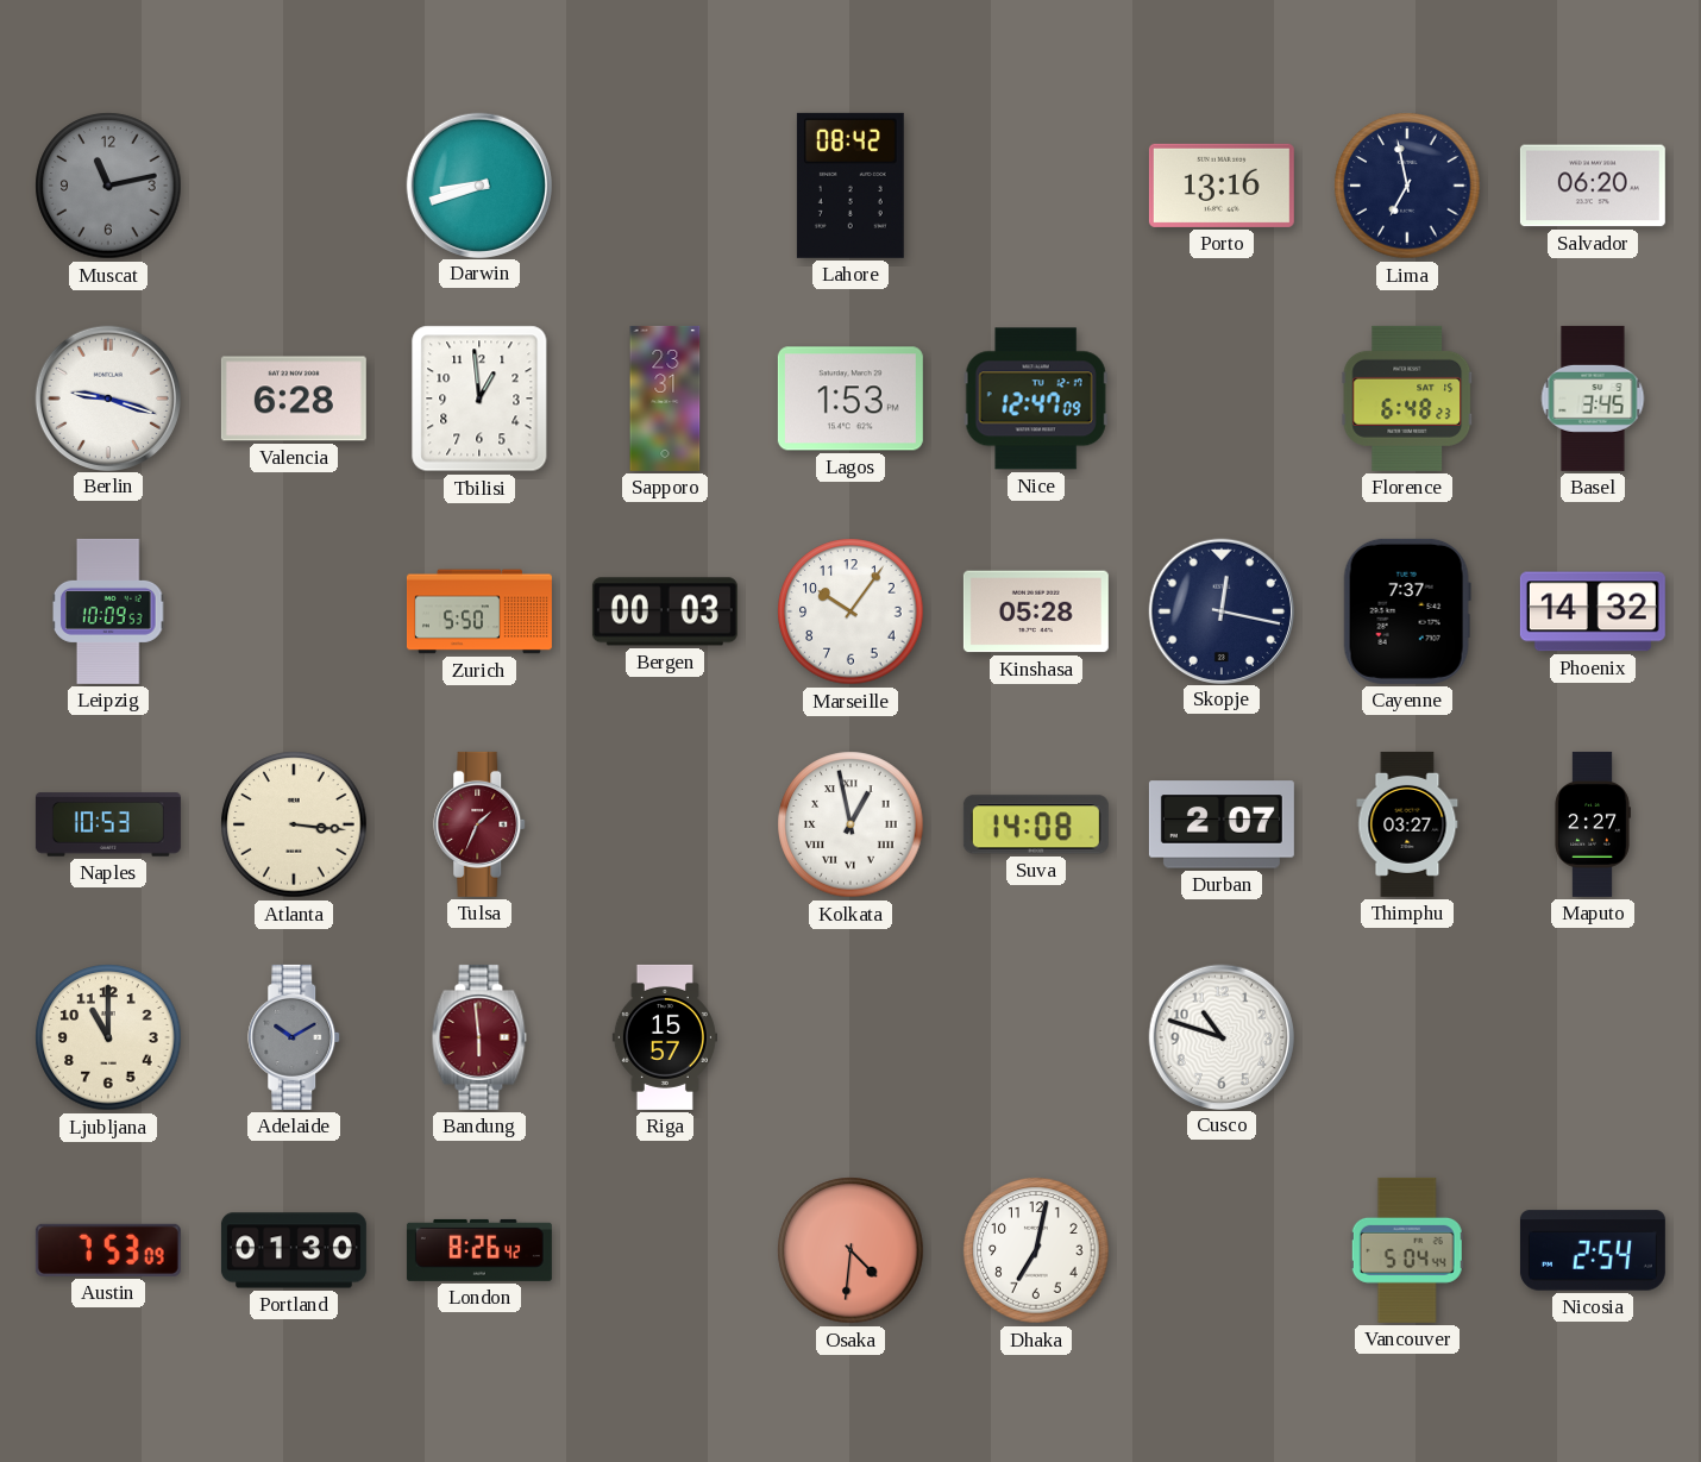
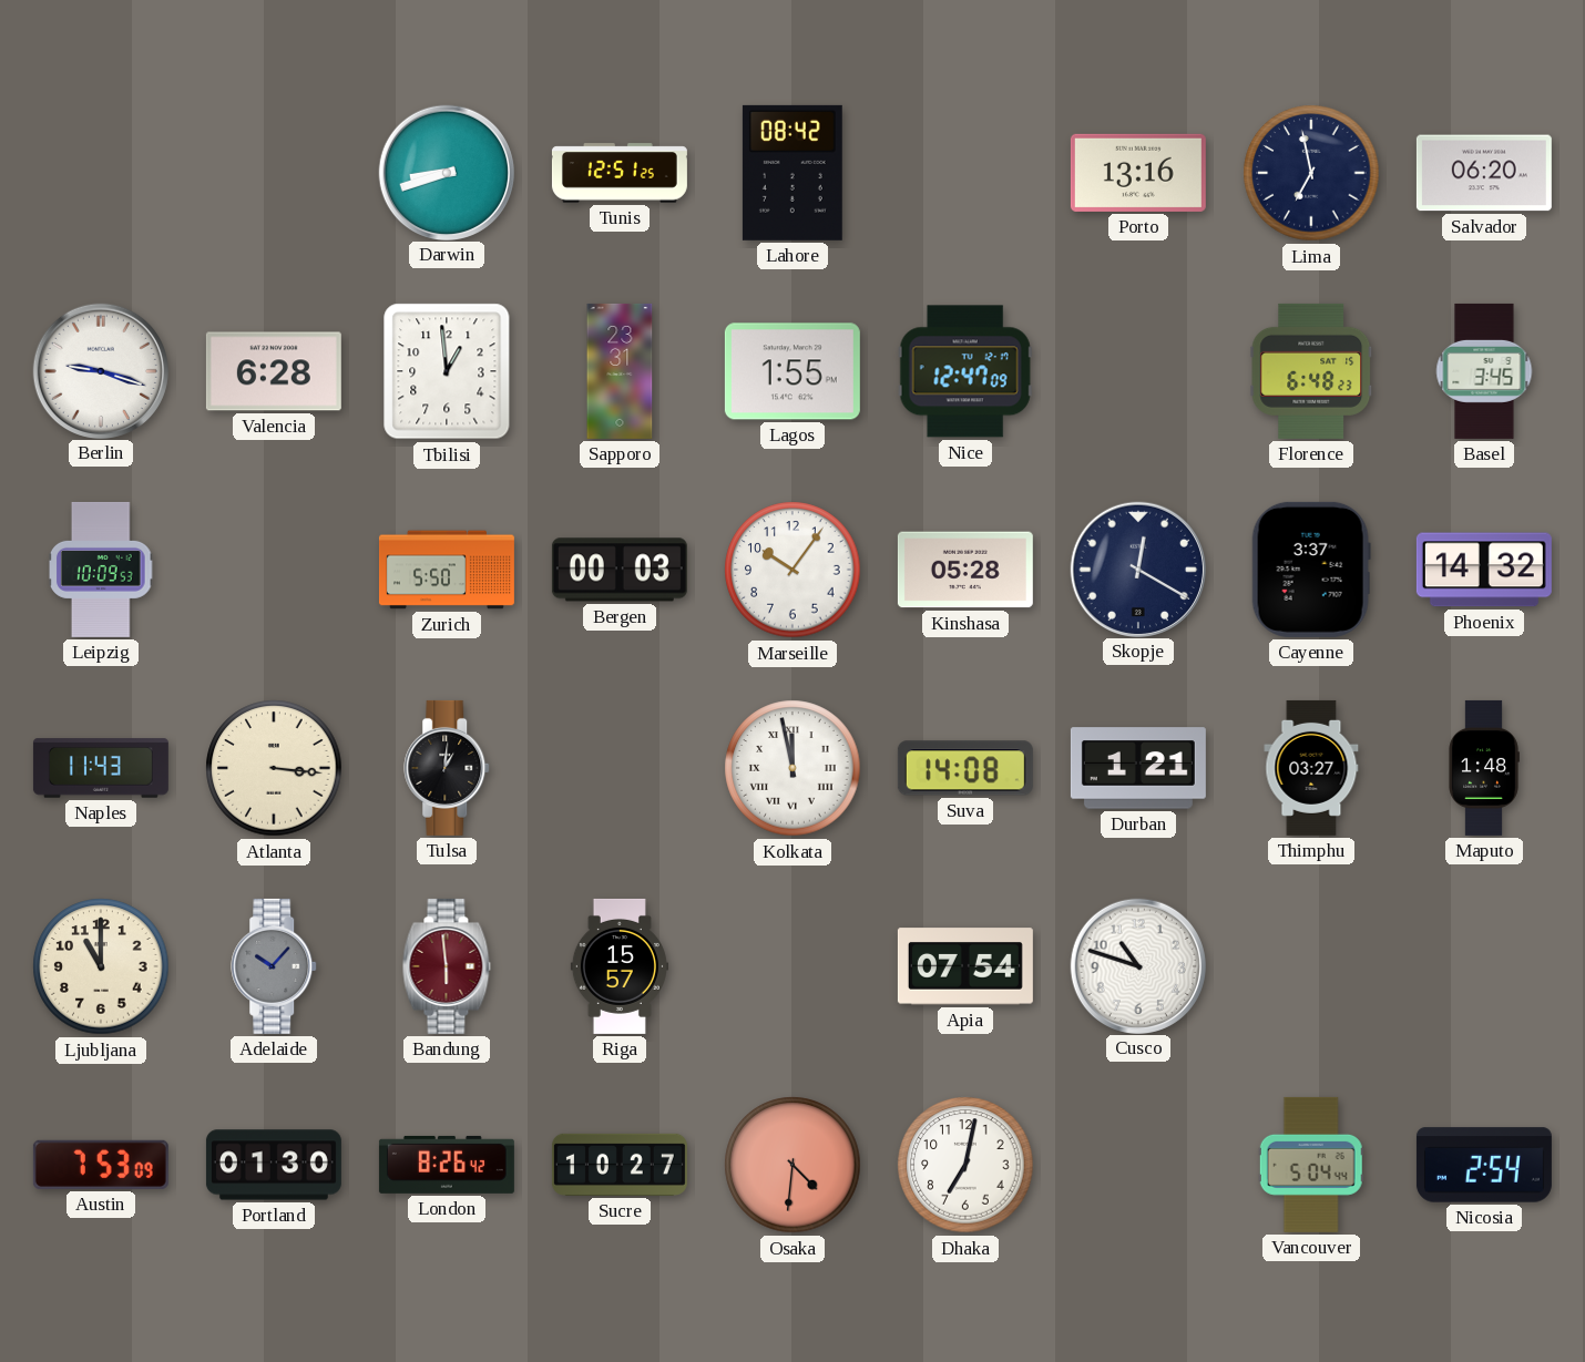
Muscat: 11:13 -> none
Tunis: none -> 12:51
Lagos: 1:53 -> 1:55
Skopje: 12:17 -> 12:20
Cayenne: 7:37 -> 3:37
Naples: 10:53 -> 11:43
Tulsa: 1:34 -> 1:01
Tulsa dial: burgundy -> black
Kolkata: 12:58 -> 11:58
Durban: 2:07 -> 1:21
Maputo: 2:27 -> 1:48
Adelaide: 10:10 -> 10:07
Apia: none -> 07:54
Sucre: none -> 10:27
